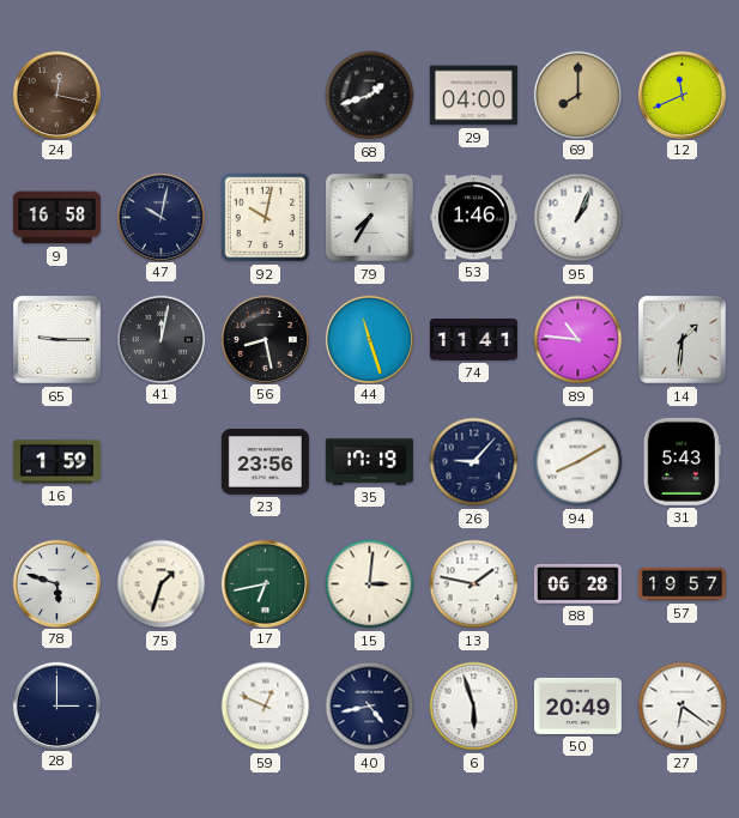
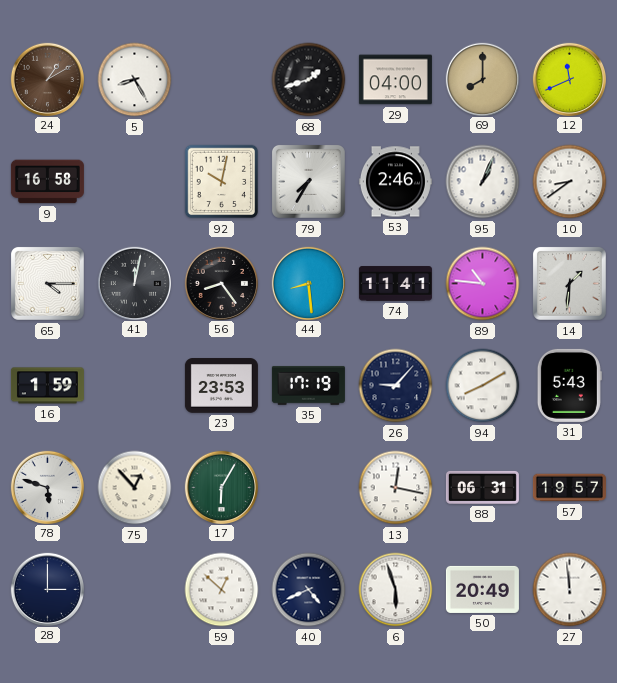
24: 12:17 -> 1:10
5: none -> 8:25
47: 10:02 -> none
53: 1:46 -> 2:46
10: none -> 8:39
65: 9:15 -> 4:15
56: 8:28 -> 8:24
44: 11:27 -> 8:29
23: 23:56 -> 23:53
75: 1:33 -> 12:53
17: 6:43 -> 6:05
15: 3:01 -> none
13: 1:47 -> 12:17
88: 06:28 -> 06:31
59: 12:49 -> 12:52
40: 4:43 -> 4:41
27: 6:21 -> 11:59
